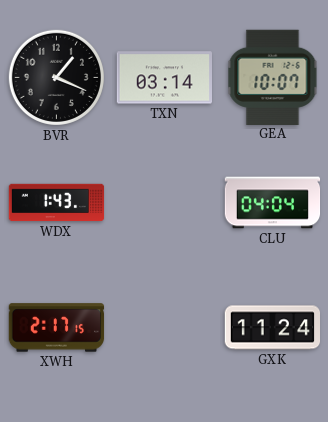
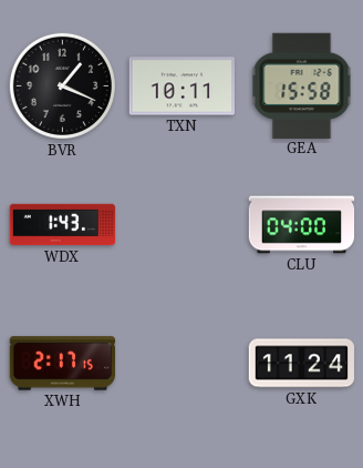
TXN: 03:14 -> 10:11
GEA: 10:07 -> 15:58
CLU: 04:04 -> 04:00
